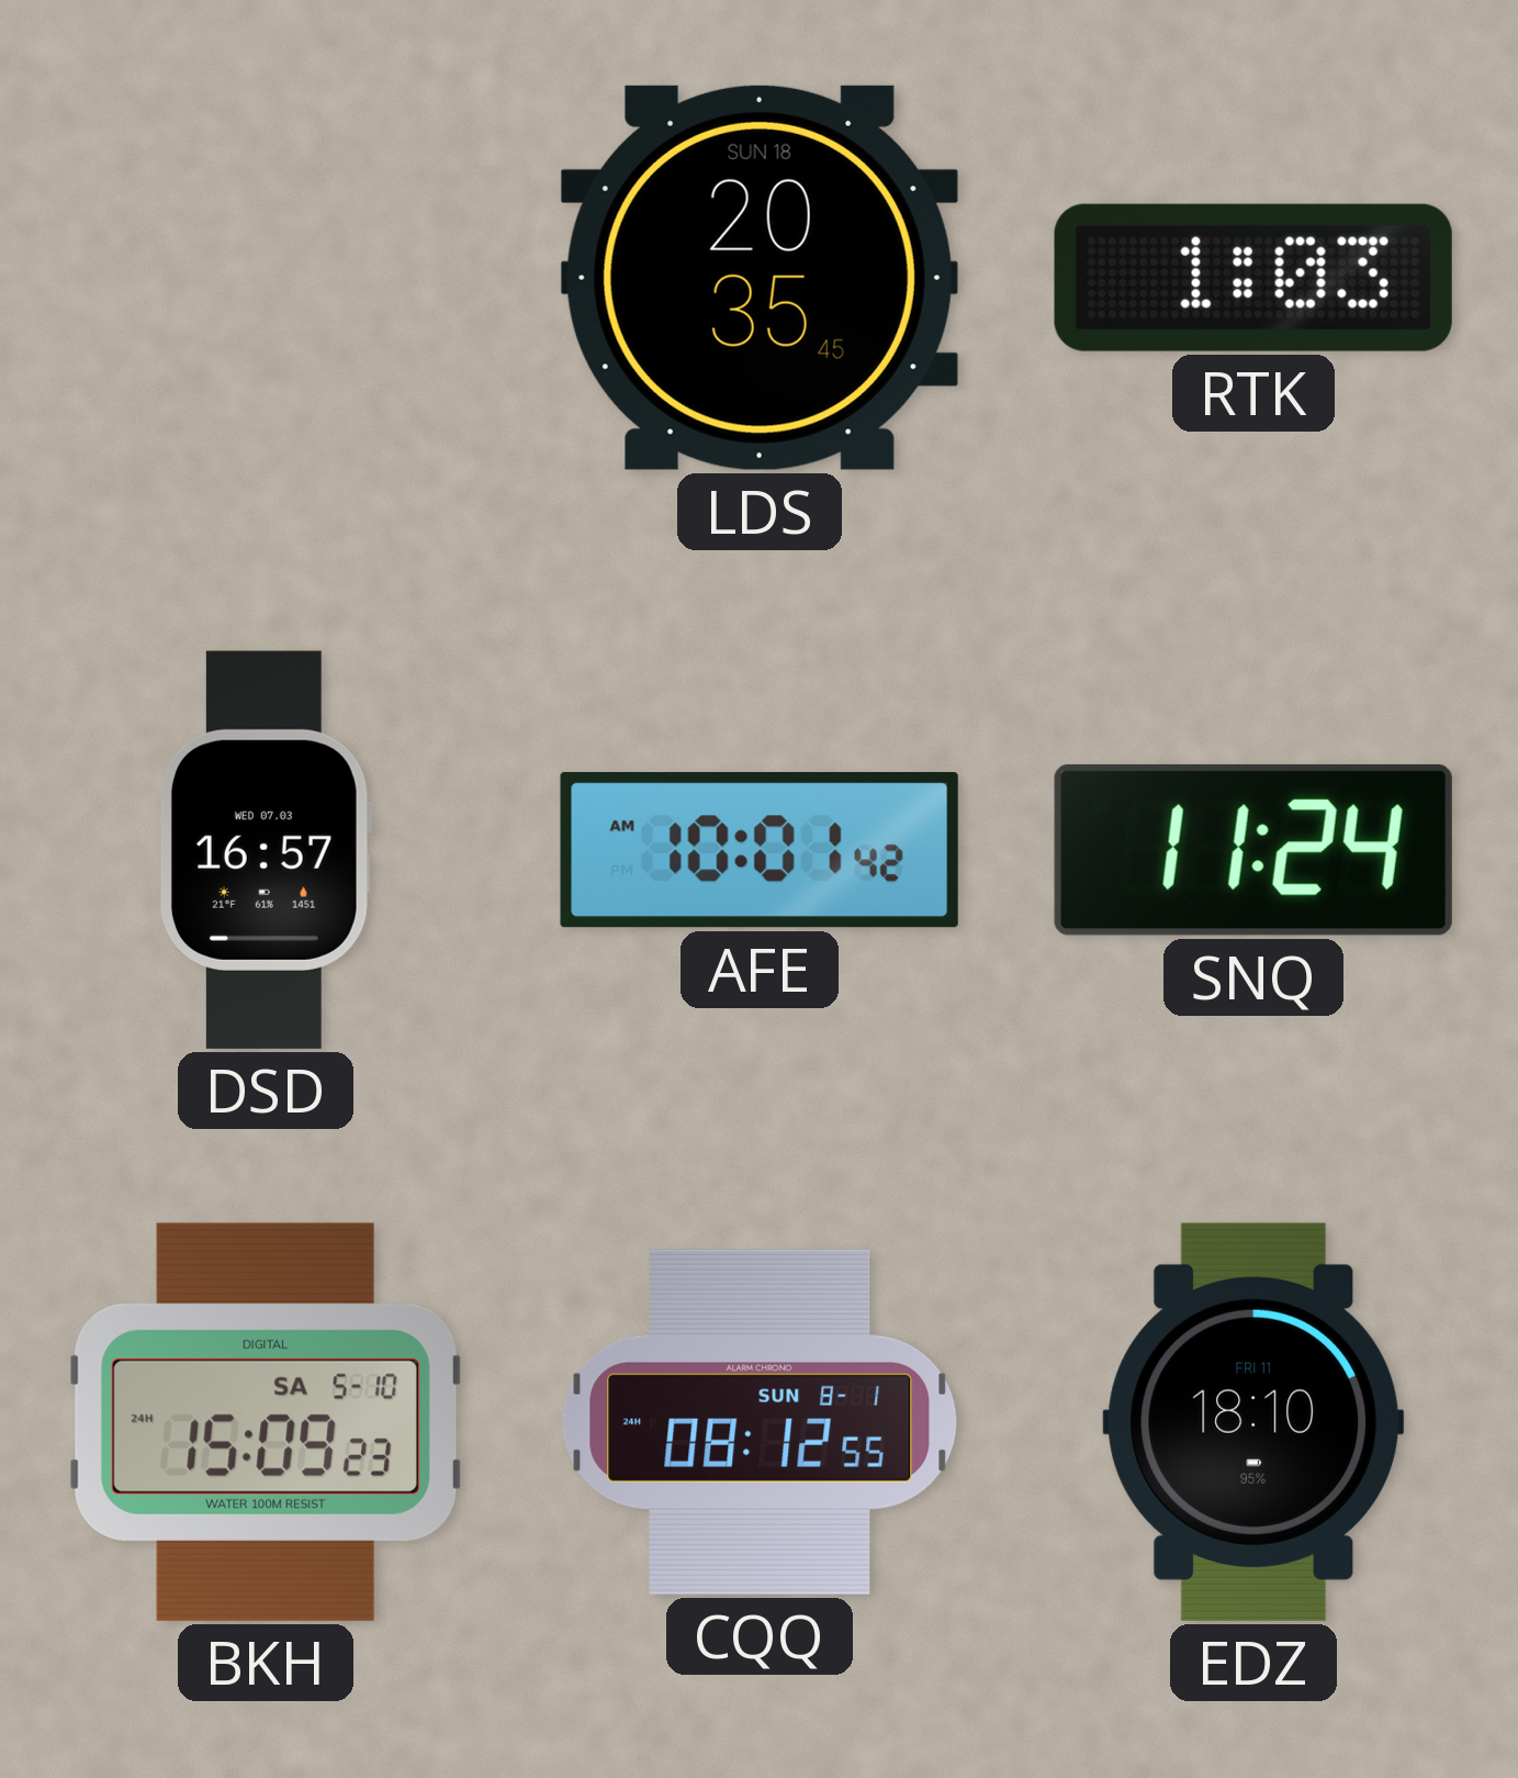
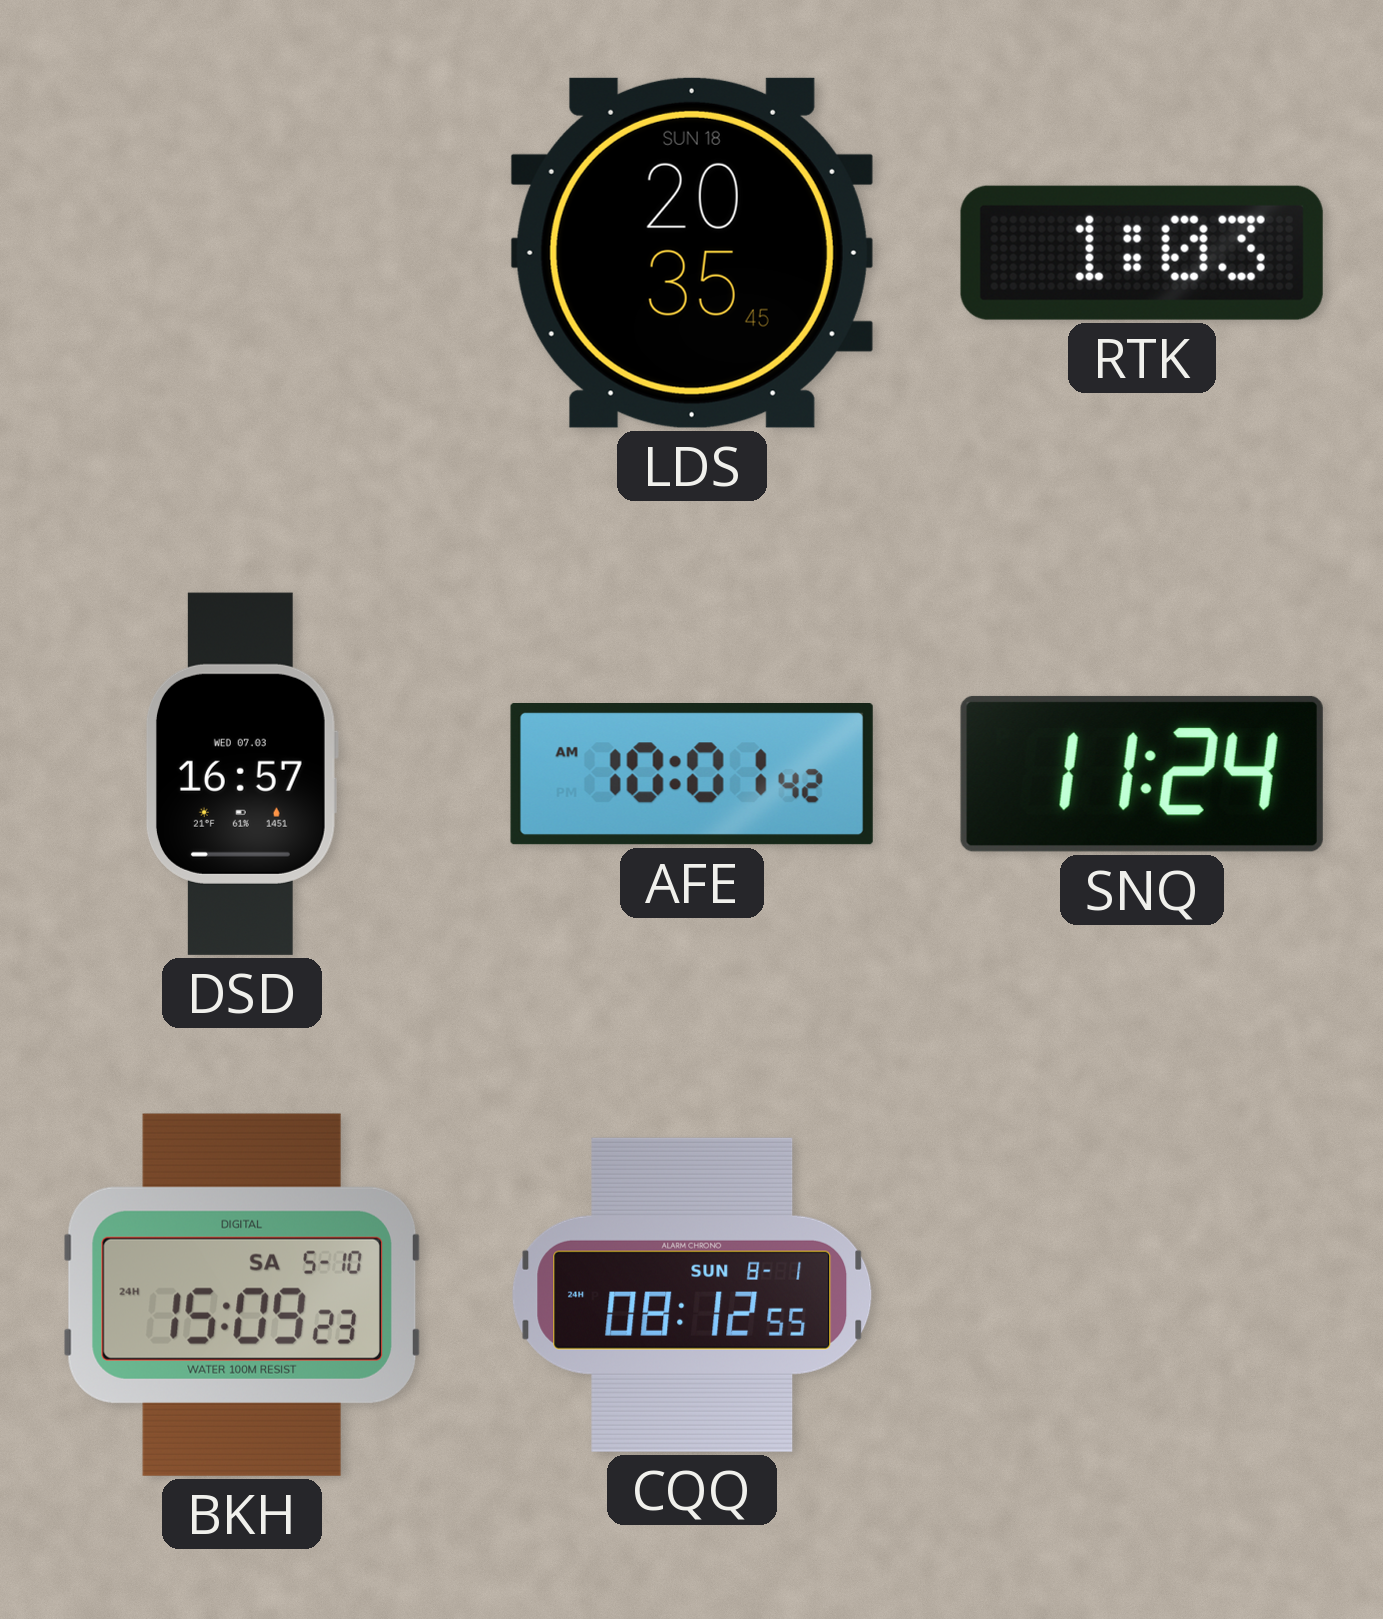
EDZ: 18:10 -> none
